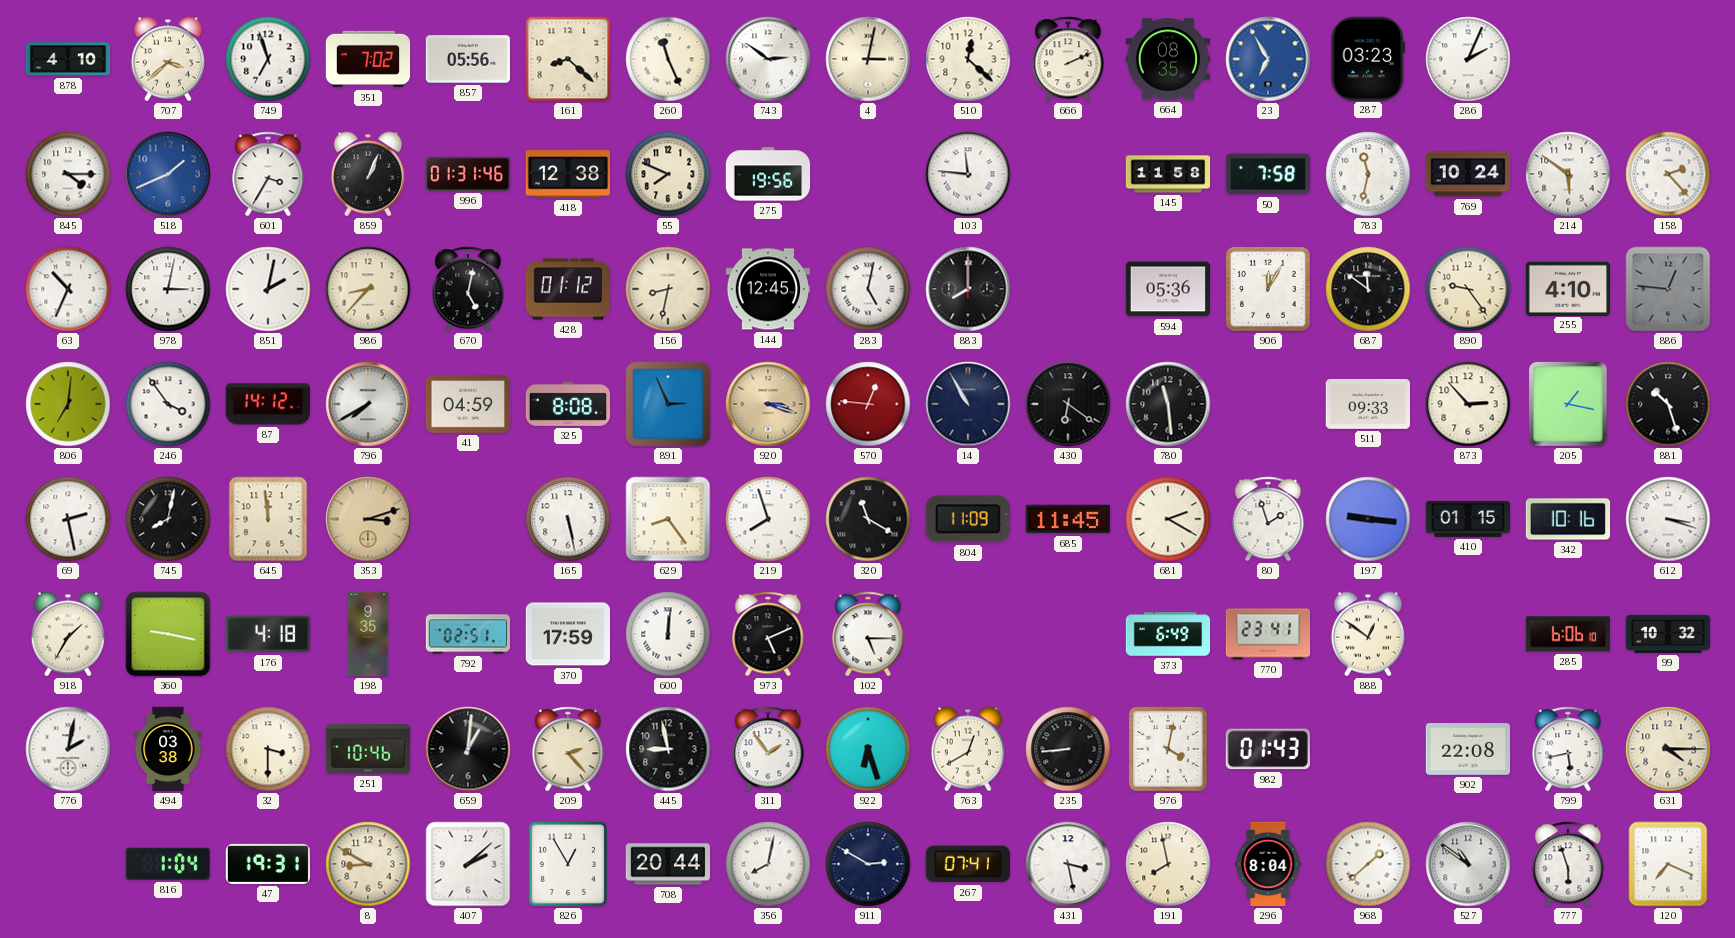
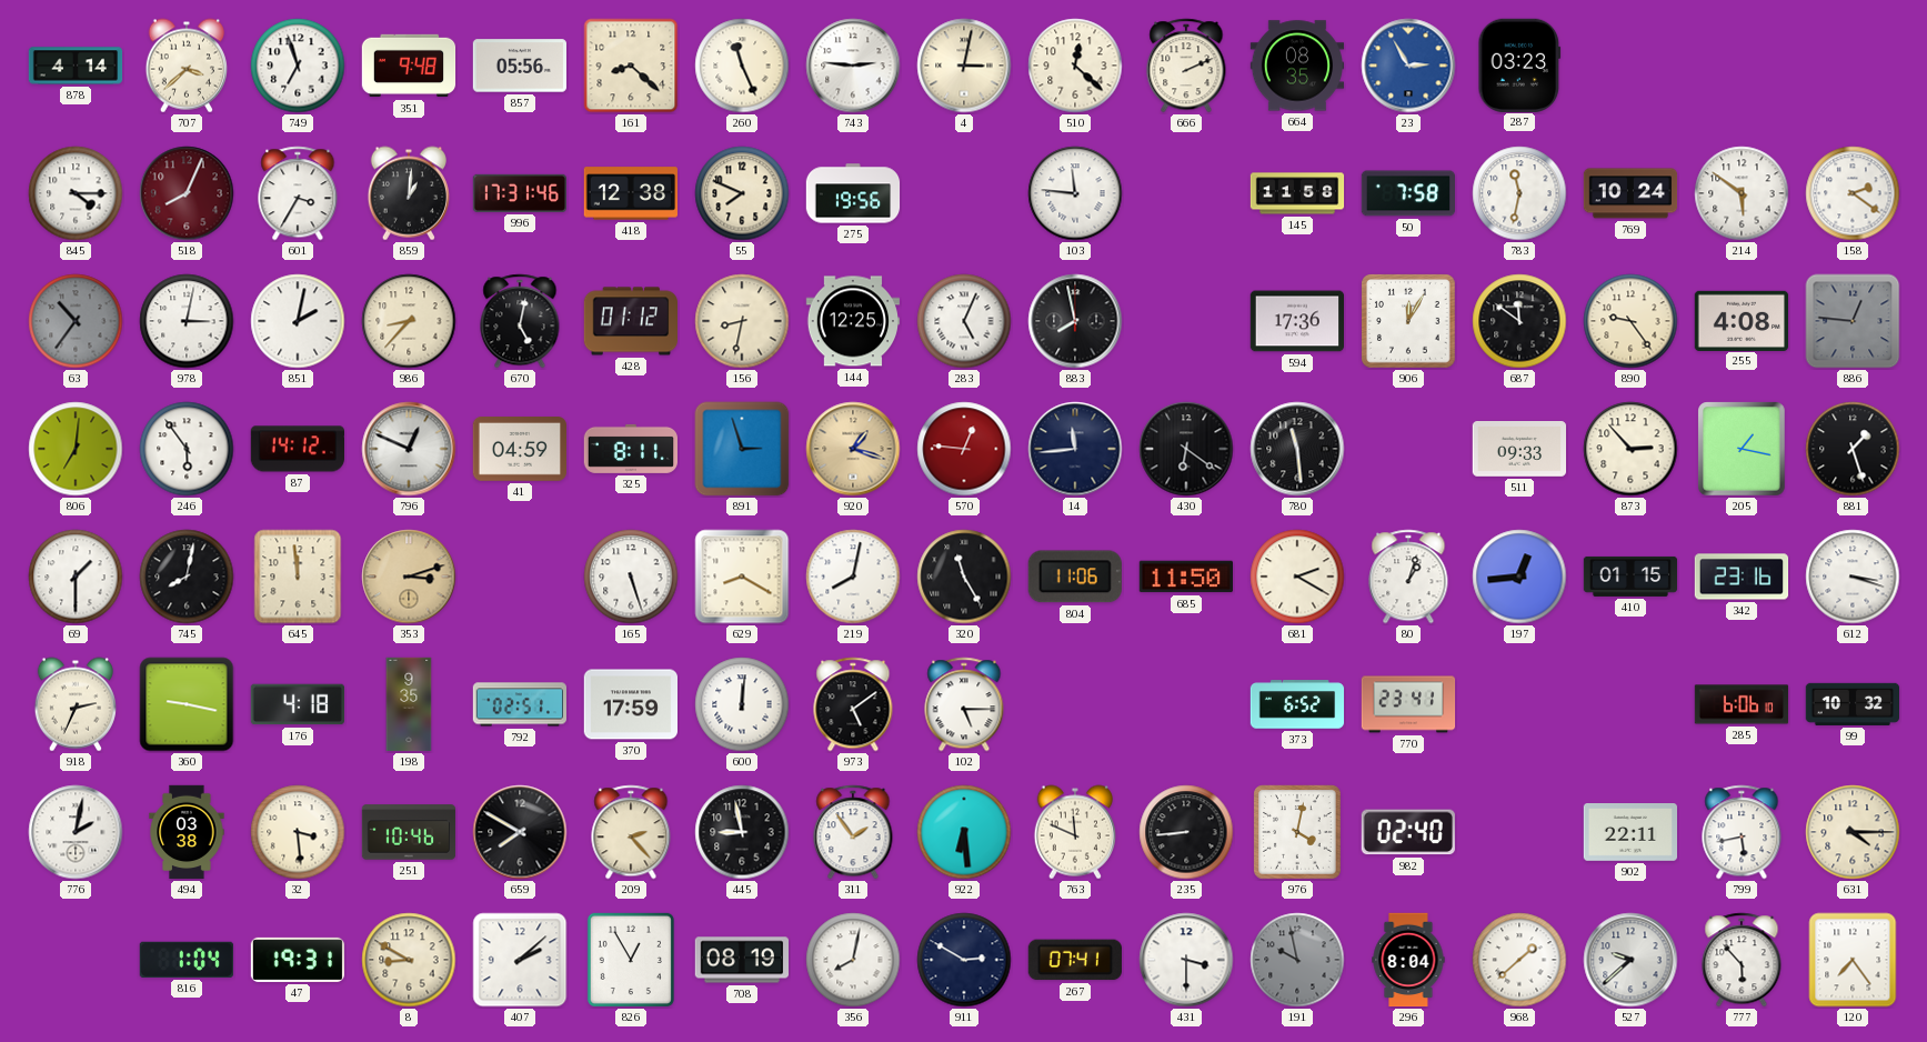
878: 4:10 -> 4:14
351: 7:02 -> 9:48
743: 2:51 -> 2:46
23: 6:55 -> 2:55
286: 2:04 -> none
518: 1:41 -> 8:04
518 dial: blue -> burgundy
859: 1:04 -> 1:01
996: 01:31 -> 17:31
158: 2:23 -> 2:21
63: 10:34 -> 10:36
63 dial: white -> grey
144: 12:45 -> 12:25
283: 5:02 -> 5:04
883: 8:00 -> 7:58
594: 05:36 -> 17:36
255: 4:10 -> 4:08
246: 3:54 -> 5:54
796: 7:40 -> 12:49
325: 8:08 -> 8:11
891: 2:56 -> 2:57
920: 3:18 -> 1:18
14: 10:55 -> 11:44
881: 10:27 -> 1:27
69: 2:28 -> 1:30
165: 5:28 -> 5:27
629: 8:24 -> 8:20
219: 7:57 -> 8:02
320: 11:20 -> 11:25
804: 11:09 -> 11:06
685: 11:45 -> 11:50
80: 1:57 -> 1:03
197: 9:16 -> 12:44
342: 10:16 -> 23:16
918: 1:35 -> 2:34
973: 5:11 -> 5:09
373: 6:49 -> 6:52
888: 12:51 -> none
32: 3:30 -> 3:29
659: 1:01 -> 7:50
922: 6:27 -> 6:29
763: 12:40 -> 11:49
982: 01:43 -> 02:40
902: 22:08 -> 22:11
708: 20:44 -> 08:19
431: 3:28 -> 3:30
191: 7:58 -> 9:58
191 dial: cream -> grey
527: 10:51 -> 9:38
777: 5:57 -> 5:53
120: 7:19 -> 7:24
